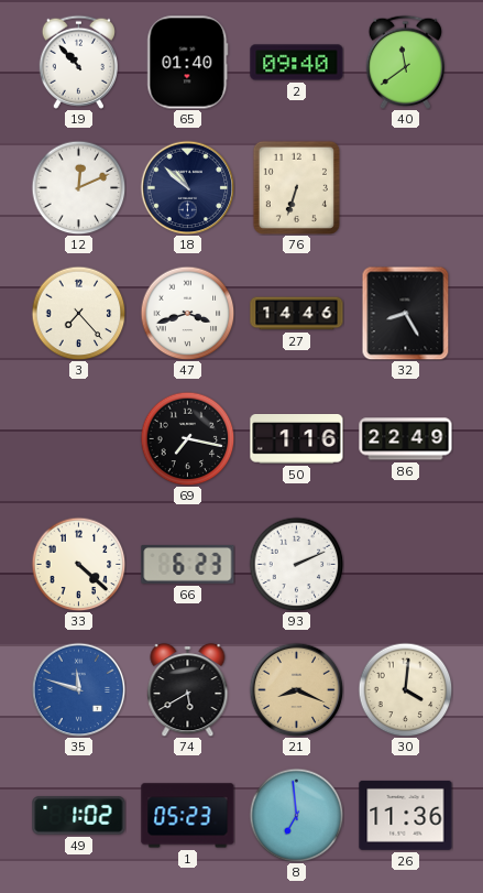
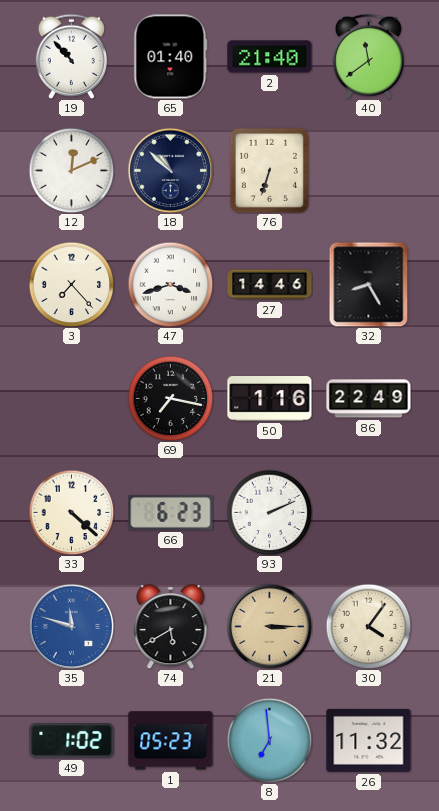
2: 09:40 -> 21:40
21: 8:19 -> 3:15
30: 4:01 -> 4:06
26: 11:36 -> 11:32
